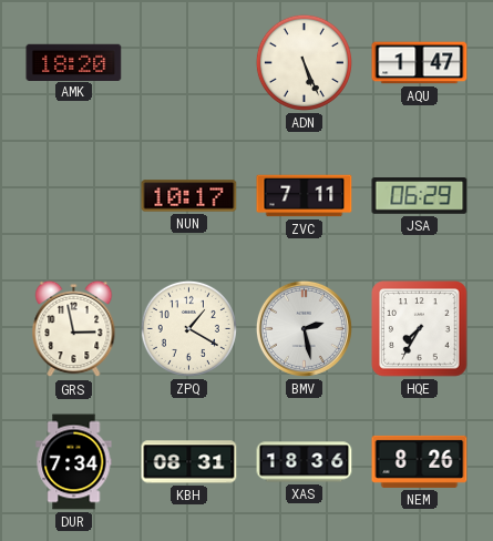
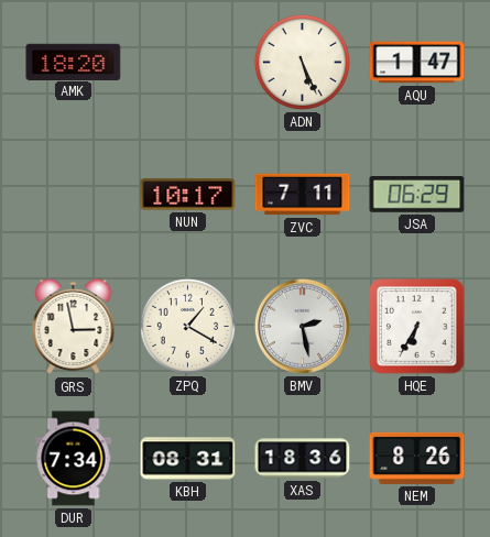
HQE: 7:35 -> 6:35
